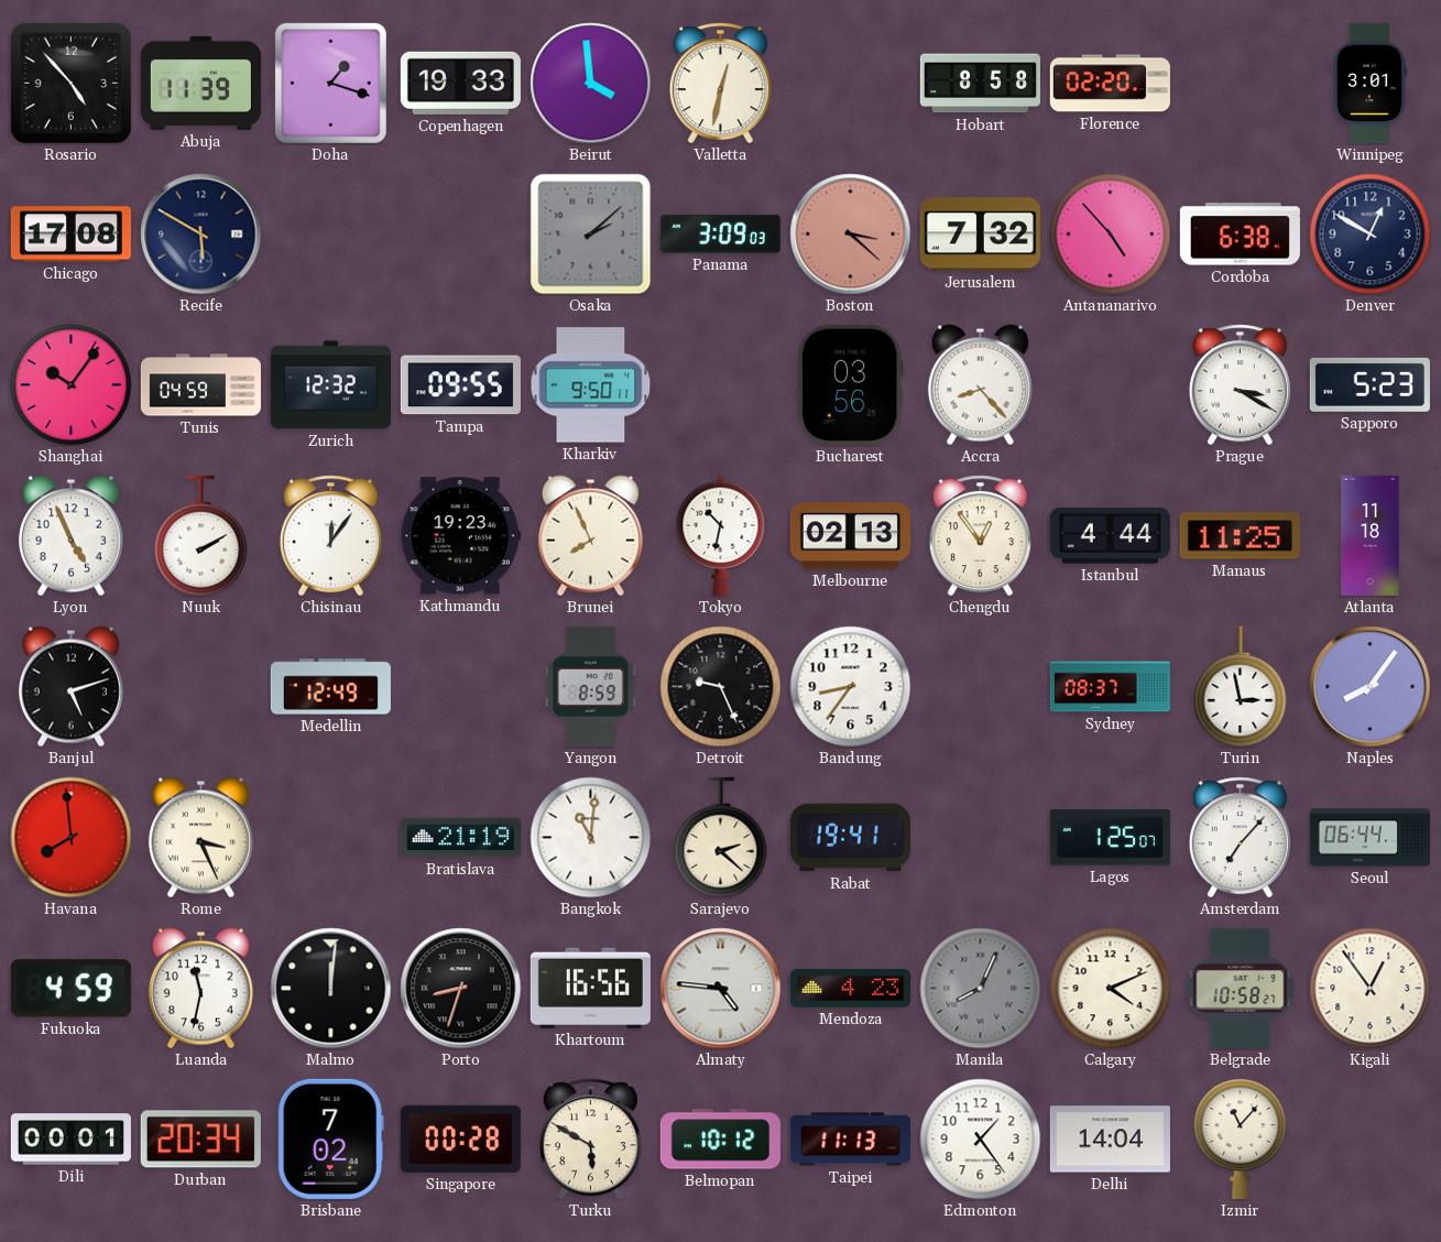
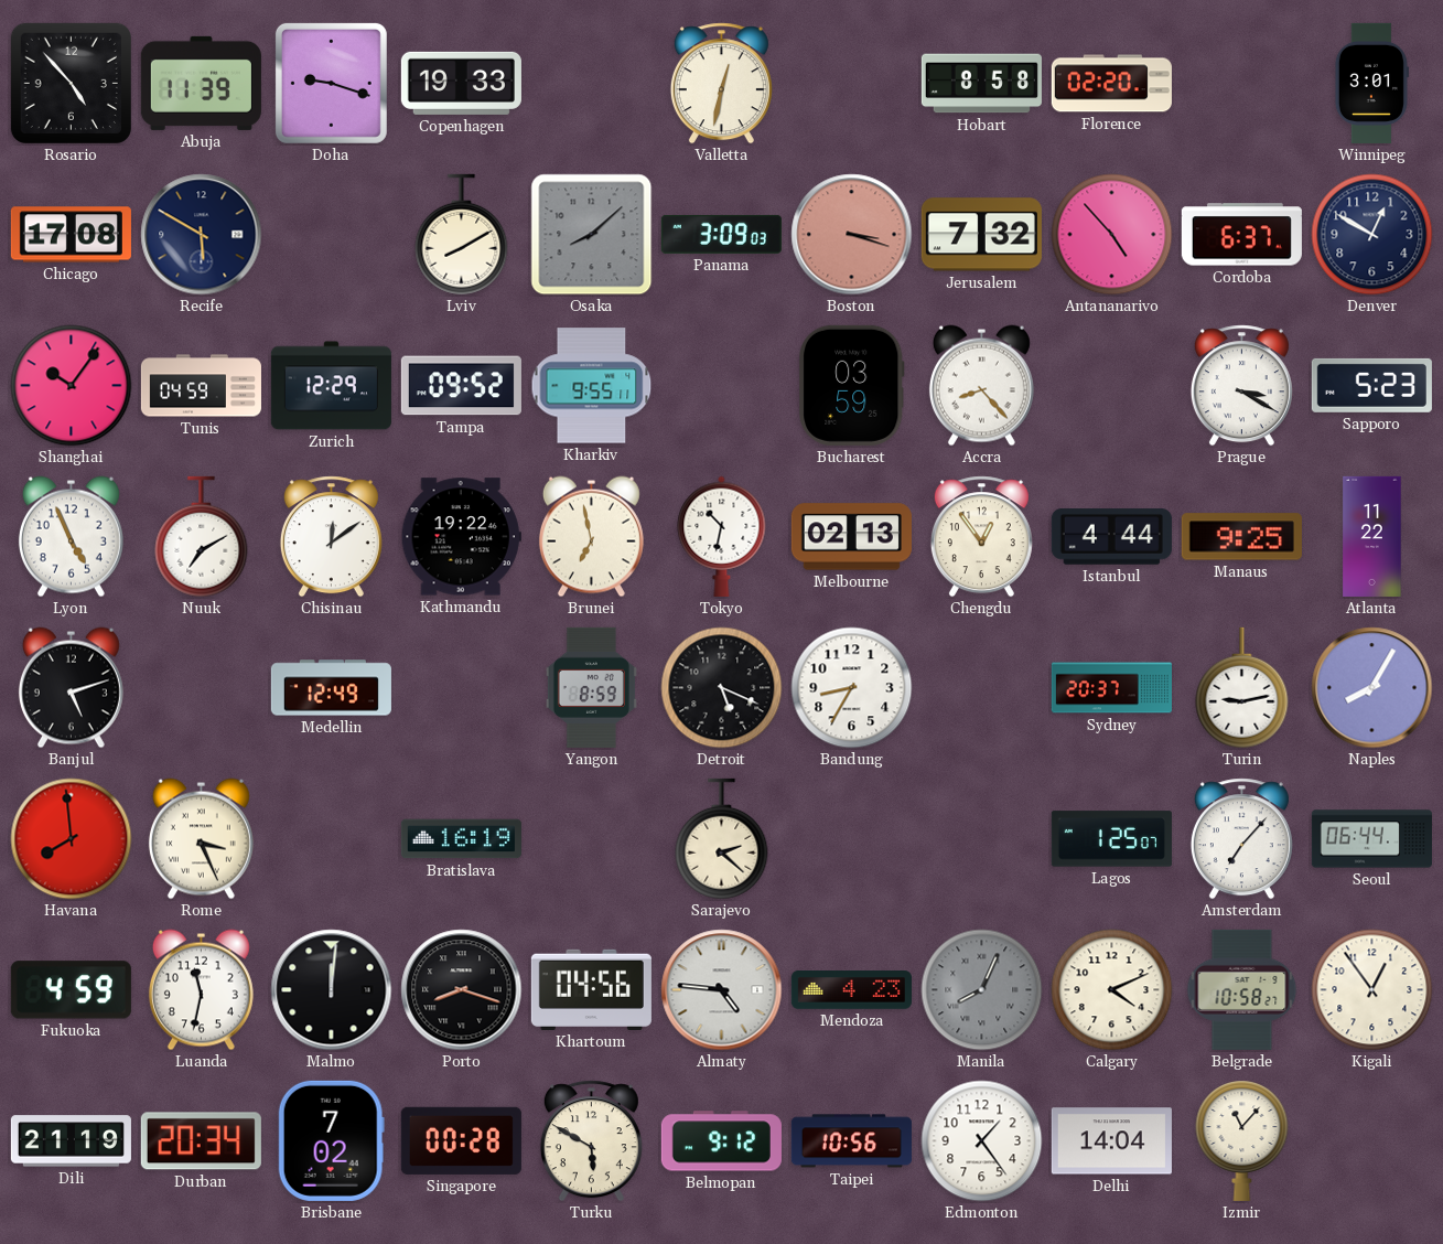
Doha: 1:18 -> 9:18
Beirut: 3:59 -> none
Lviv: none -> 8:10
Osaka: 2:08 -> 8:08
Boston: 3:22 -> 3:18
Cordoba: 6:38 -> 6:37
Zurich: 12:32 -> 12:29
Tampa: 09:55 -> 09:52
Kharkiv: 9:50 -> 9:55
Bucharest: 03:56 -> 03:59
Nuuk: 2:10 -> 7:10
Chisinau: 12:06 -> 12:09
Kathmandu: 19:23 -> 19:22
Brunei: 7:56 -> 6:58
Manaus: 11:25 -> 9:25
Atlanta: 11:18 -> 11:22
Detroit: 9:26 -> 5:19
Bandung: 8:36 -> 8:35
Sydney: 08:37 -> 20:37
Turin: 2:58 -> 9:13
Naples: 8:06 -> 8:05
Bratislava: 21:19 -> 16:19
Bangkok: 11:01 -> none
Rabat: 19:41 -> none
Porto: 8:33 -> 8:18
Khartoum: 16:56 -> 04:56
Dili: 00:01 -> 21:19
Belmopan: 10:12 -> 9:12
Taipei: 11:13 -> 10:56
